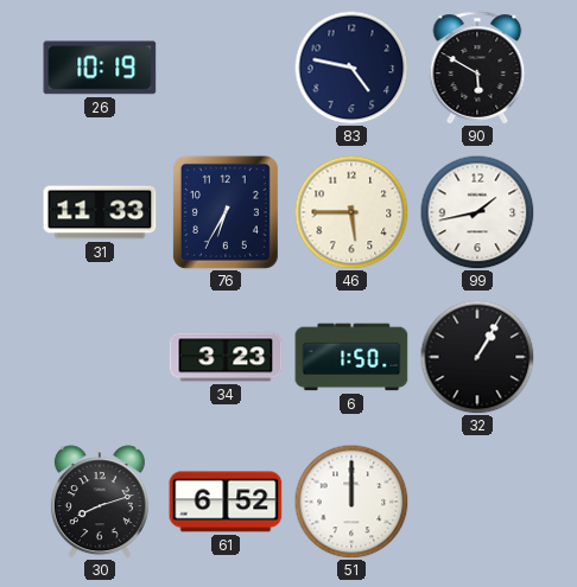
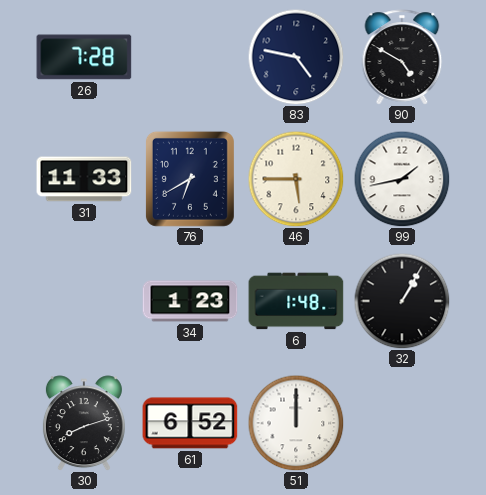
26: 10:19 -> 7:28
90: 5:50 -> 4:50
76: 6:35 -> 6:40
34: 3:23 -> 1:23
6: 1:50 -> 1:48
